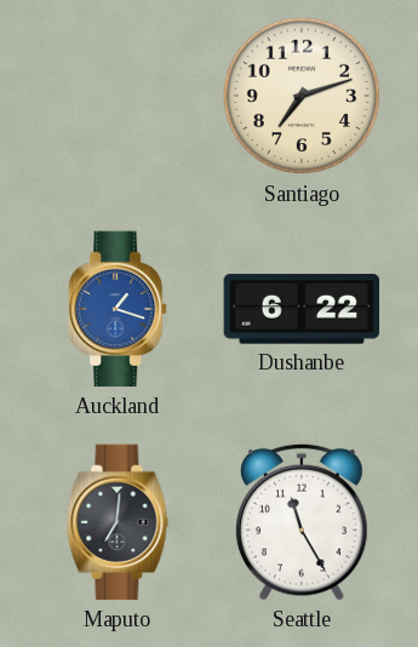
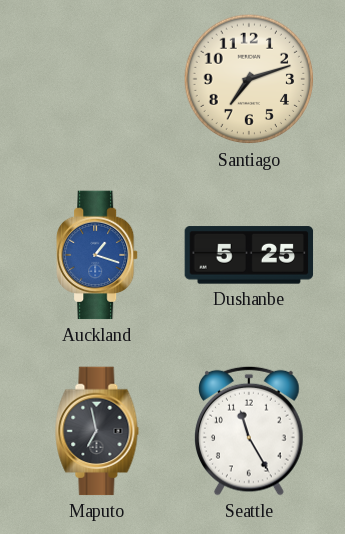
Dushanbe: 6:22 -> 5:25
Maputo: 7:01 -> 6:58
